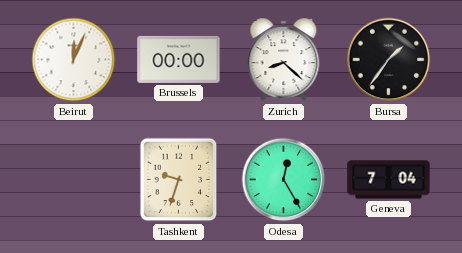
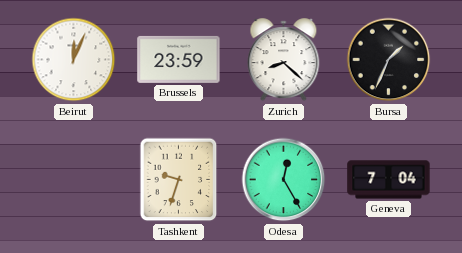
Brussels: 00:00 -> 23:59
Bursa: 1:36 -> 1:34
